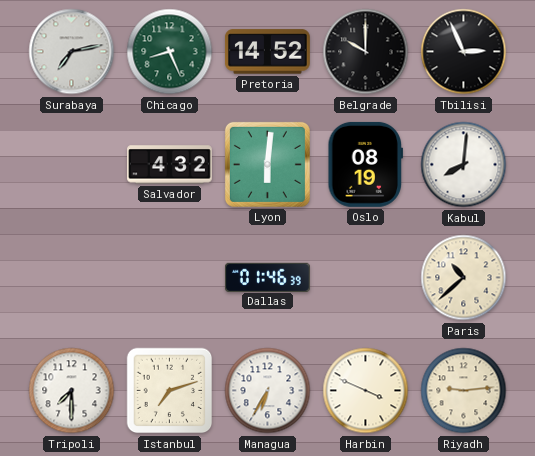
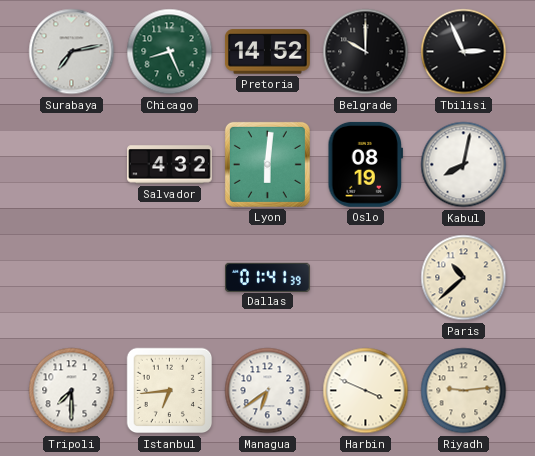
Kabul: 8:01 -> 8:02
Dallas: 01:46 -> 01:41
Istanbul: 7:12 -> 6:44
Managua: 6:35 -> 6:39
